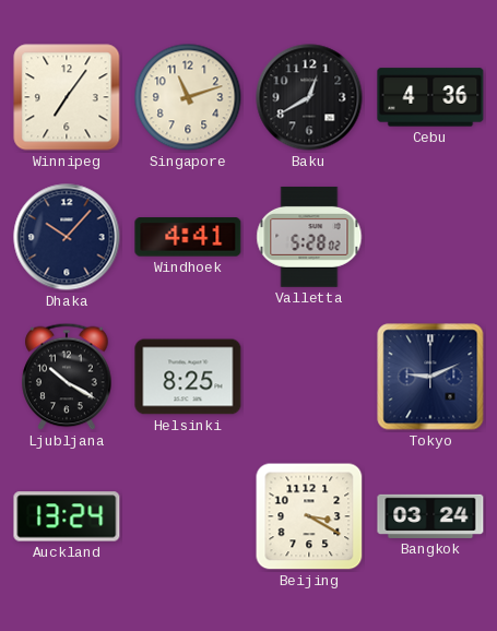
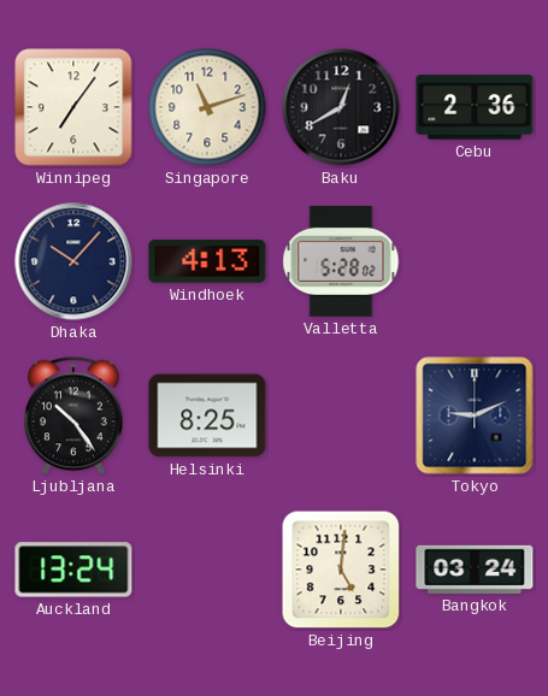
Cebu: 4:36 -> 2:36
Windhoek: 4:41 -> 4:13
Ljubljana: 10:20 -> 10:24
Beijing: 3:20 -> 5:01
